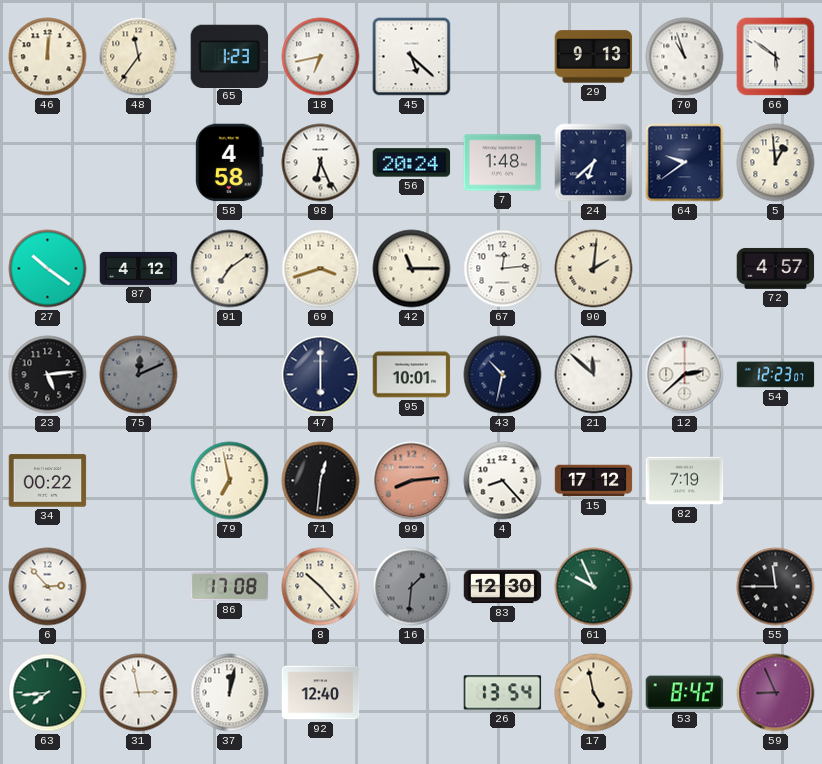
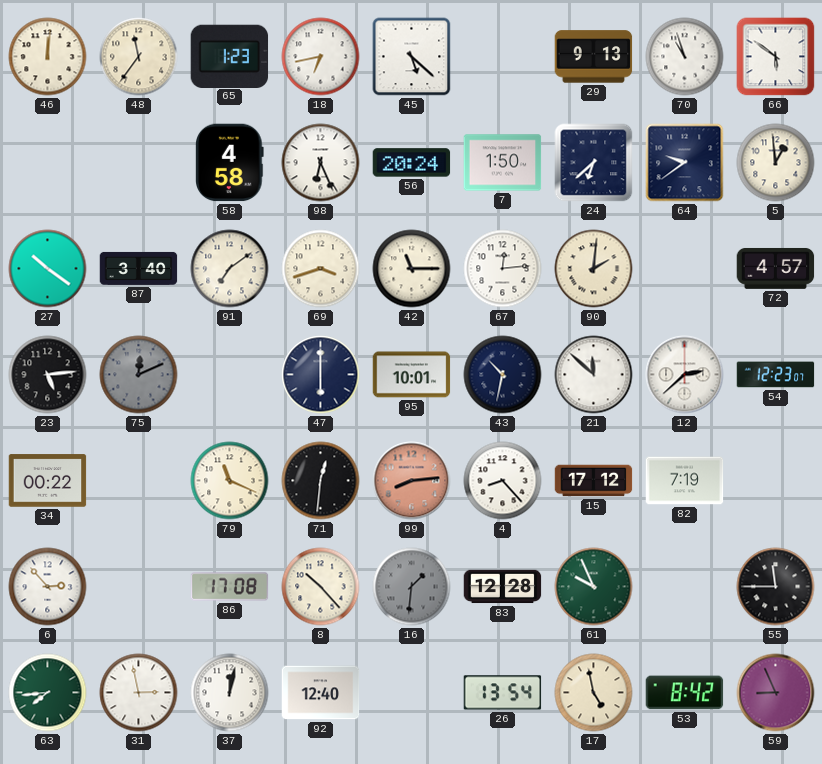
7: 1:48 -> 1:50
87: 4:12 -> 3:40
79: 6:58 -> 11:19
83: 12:30 -> 12:28
